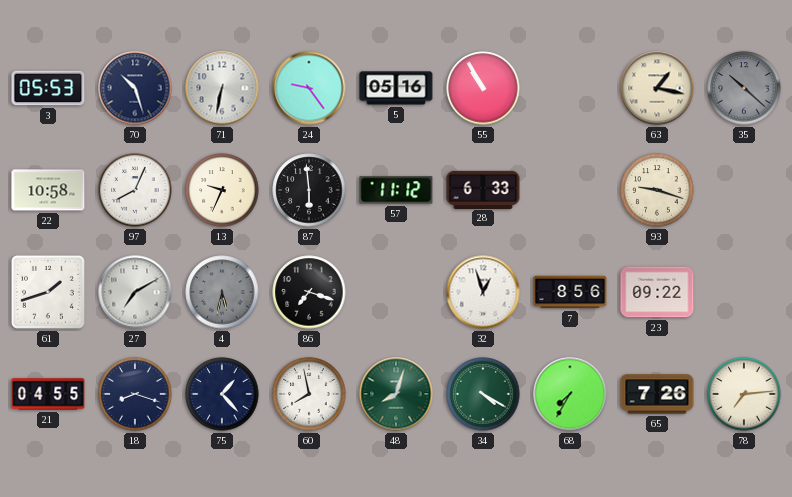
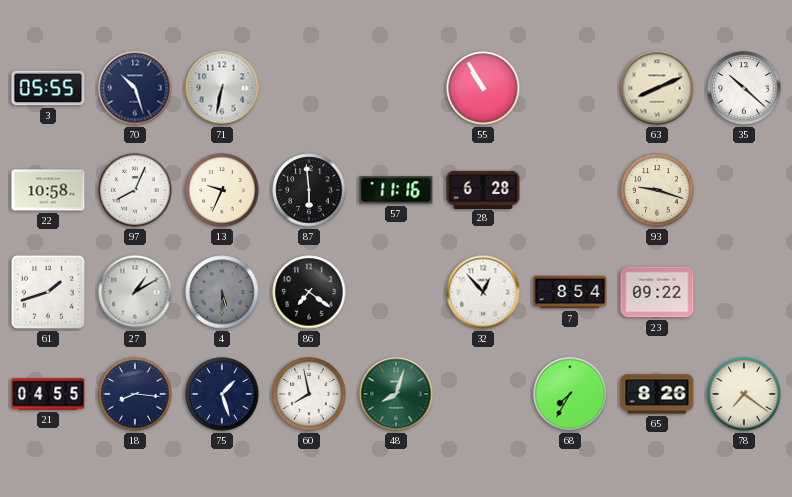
3: 05:53 -> 05:55
24: 9:24 -> none
5: 05:16 -> none
63: 1:17 -> 8:11
35 dial: grey -> white
57: 11:12 -> 11:16
28: 6:33 -> 6:28
27: 7:10 -> 1:10
4: 5:32 -> 5:30
86: 7:18 -> 7:21
32: 12:57 -> 12:53
7: 8:56 -> 8:54
18: 8:18 -> 8:16
75: 1:23 -> 1:27
34: 4:20 -> none
65: 7:26 -> 8:26
78: 7:14 -> 7:21
